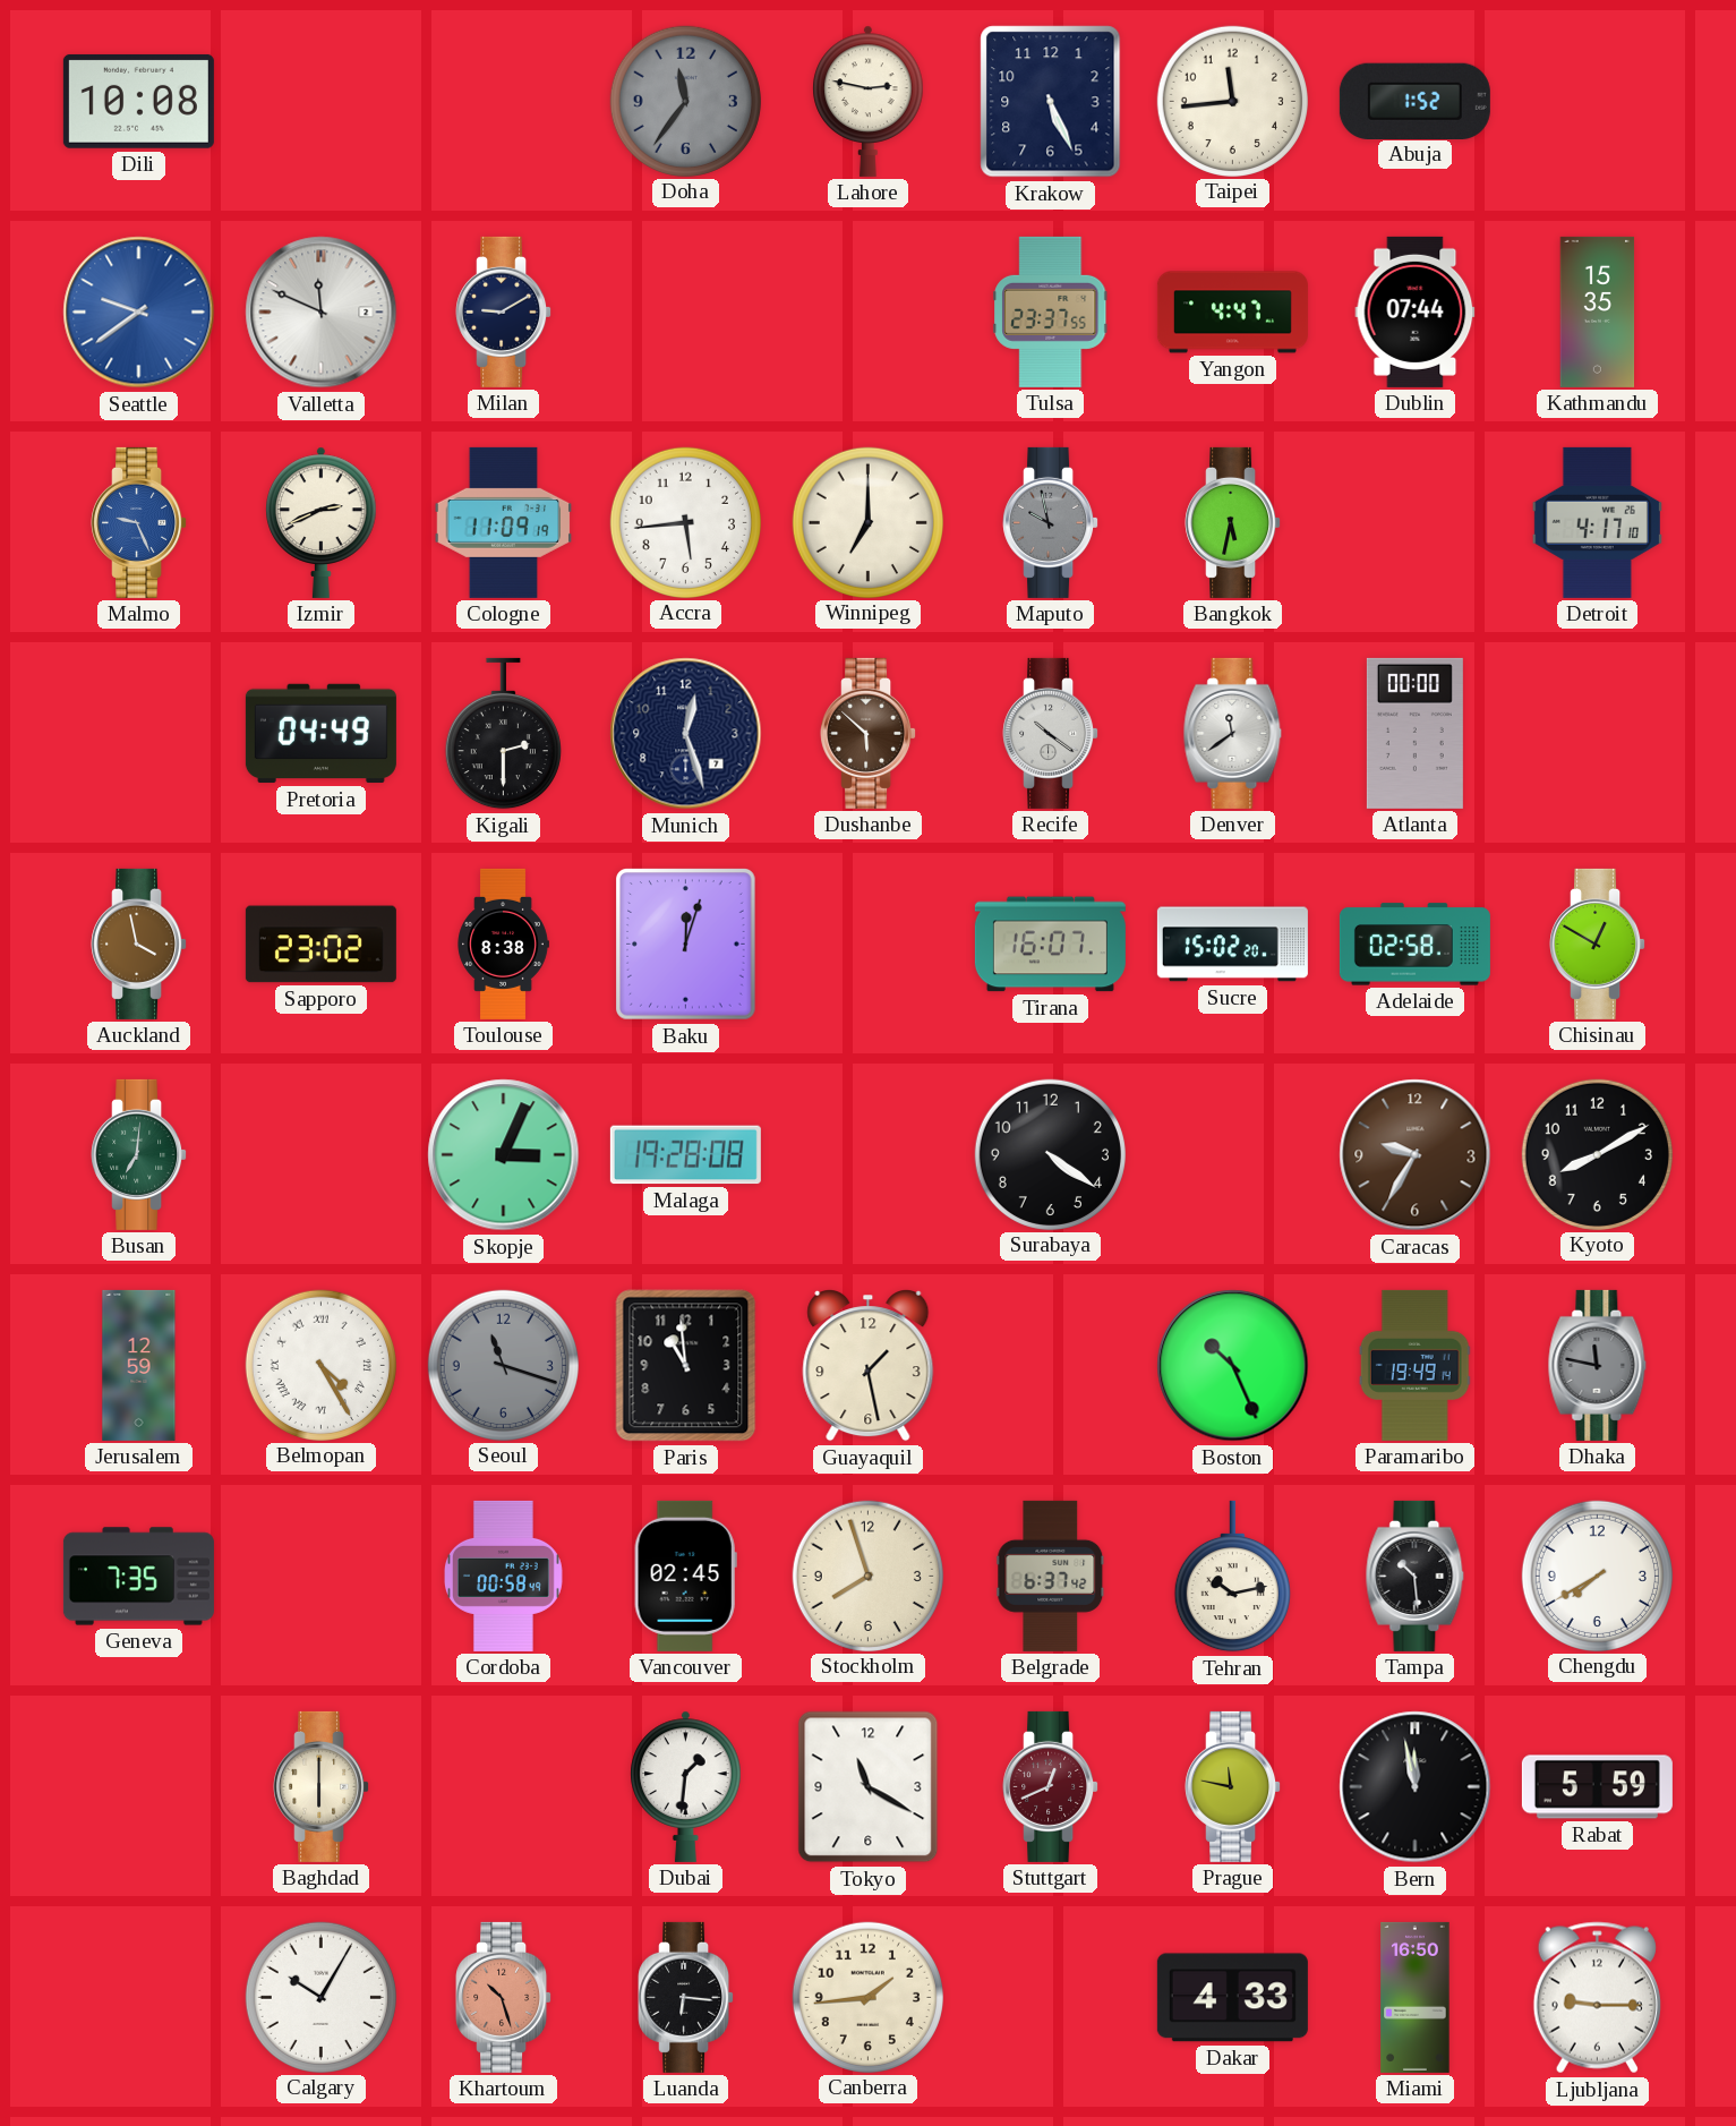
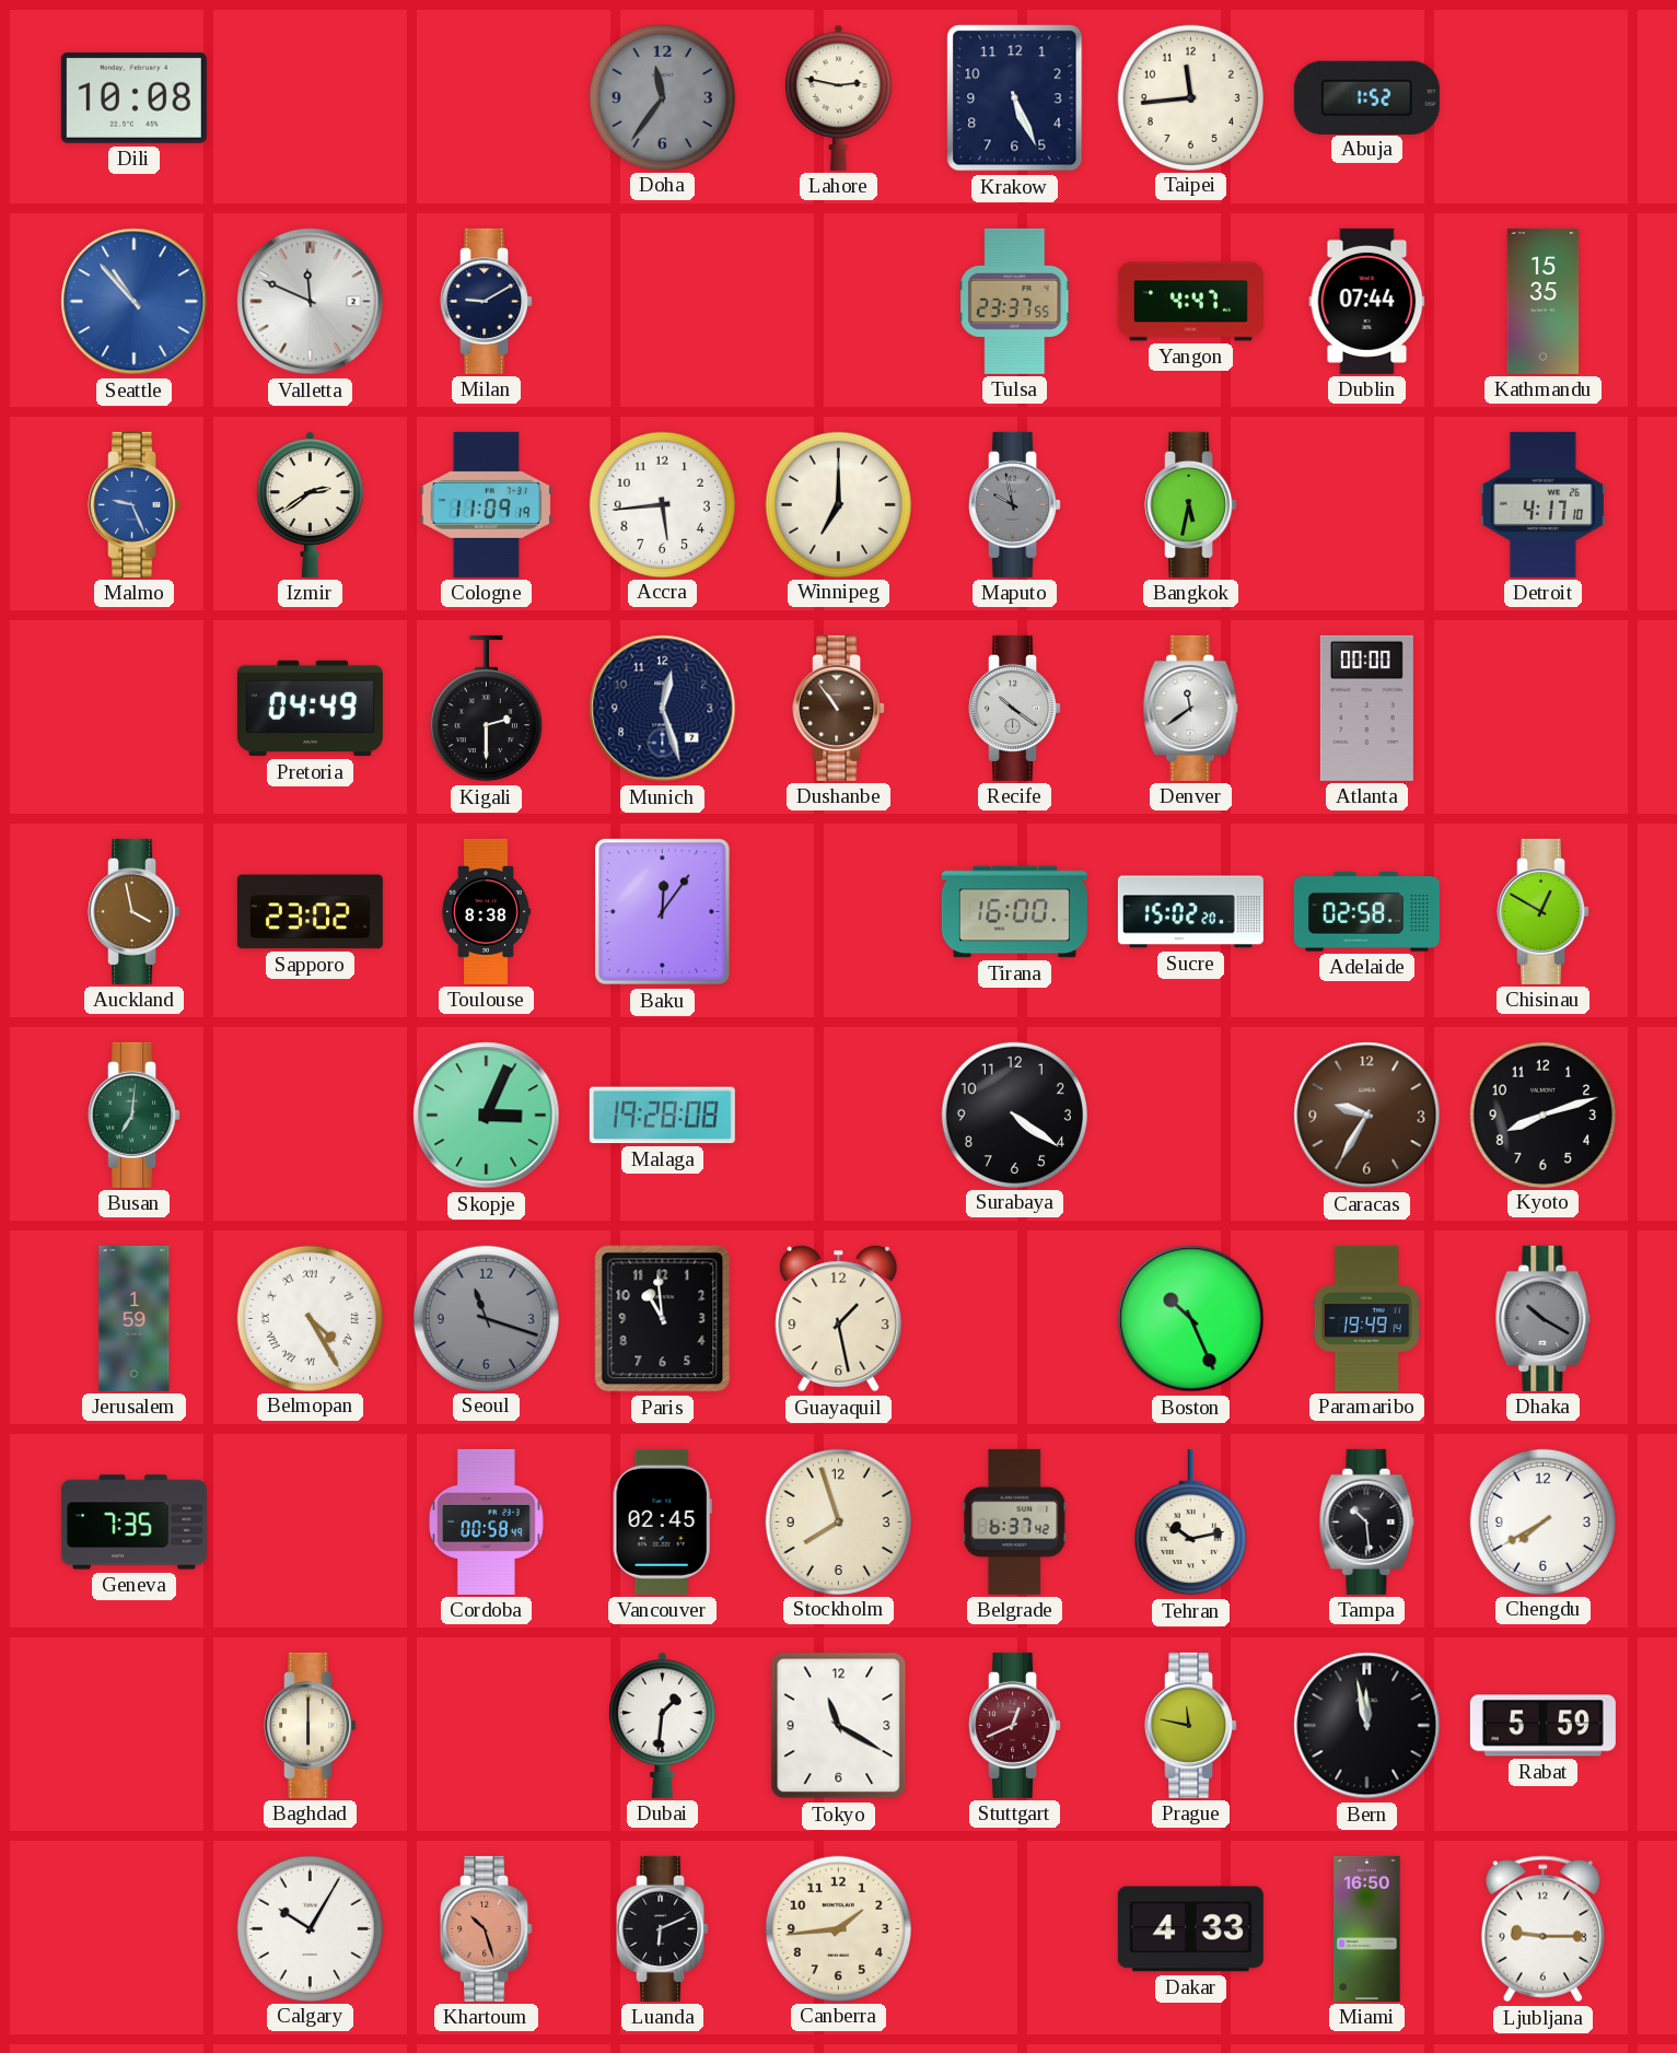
Seattle: 9:39 -> 10:53
Izmir: 2:41 -> 2:39
Dushanbe: 5:52 -> 10:54
Baku: 12:03 -> 12:06
Tirana: 16:07 -> 16:00
Kyoto: 8:10 -> 8:12
Jerusalem: 12:59 -> 1:59
Dhaka: 11:47 -> 10:20
Luanda: 6:16 -> 6:11
